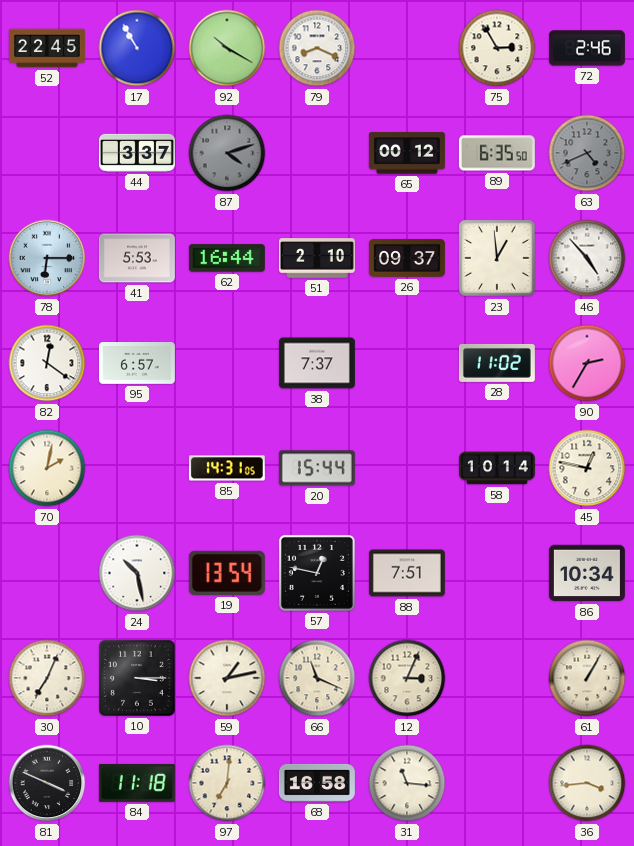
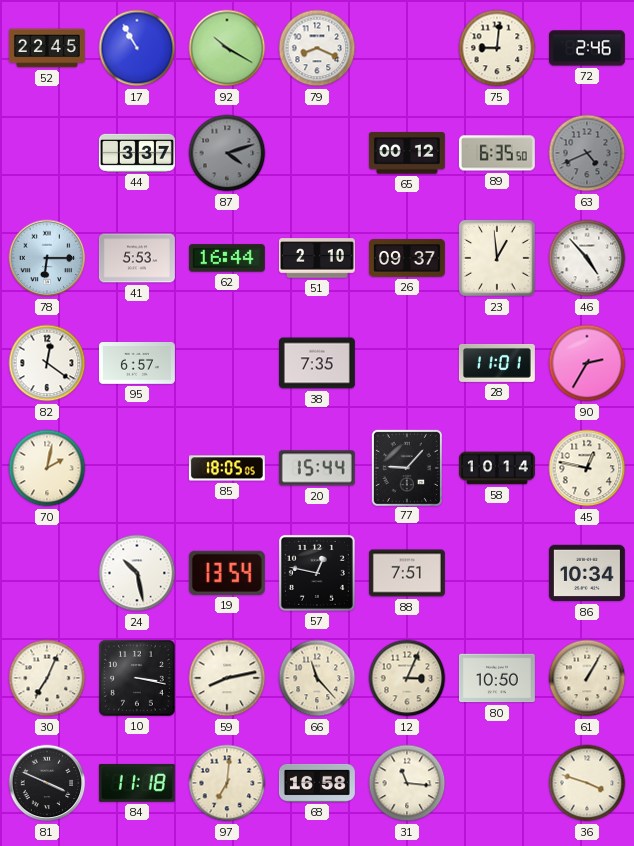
75: 2:55 -> 9:01
38: 7:37 -> 7:35
28: 11:02 -> 11:01
85: 14:31 -> 18:05
77: none -> 9:07
10: 3:15 -> 3:17
59: 1:13 -> 8:13
66: 11:19 -> 11:23
80: none -> 10:50
36: 3:44 -> 3:48
